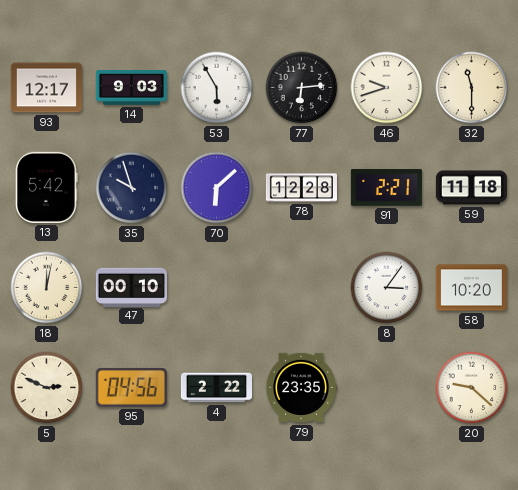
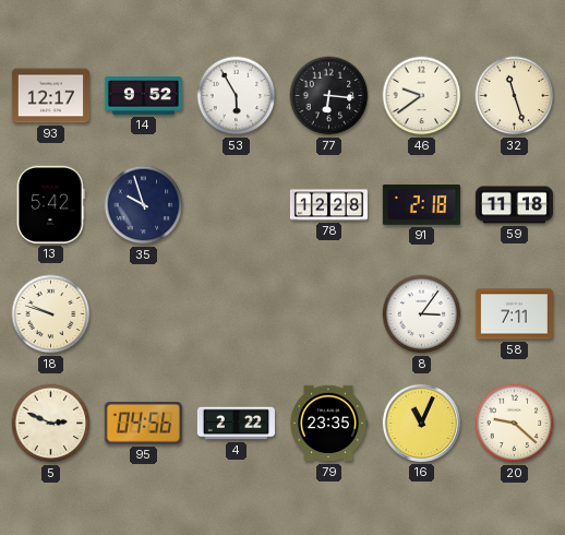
14: 9:03 -> 9:52
77: 6:14 -> 6:16
46: 9:42 -> 9:39
32: 11:30 -> 11:27
70: 6:08 -> none
91: 2:21 -> 2:18
18: 12:02 -> 9:48
47: 00:10 -> none
58: 10:20 -> 7:11
16: none -> 11:04
